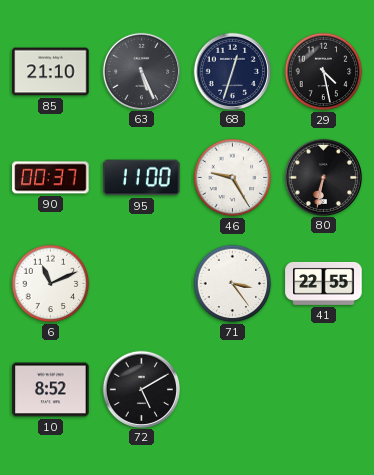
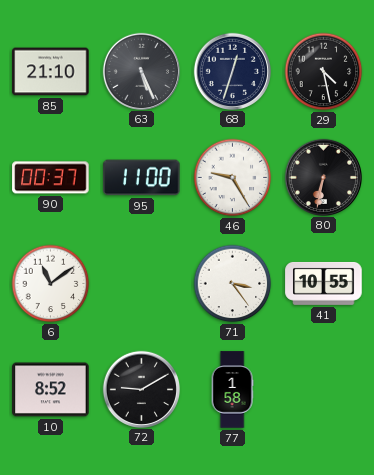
6: 11:11 -> 11:09
41: 22:55 -> 10:55
72: 5:10 -> 9:10
77: none -> 1:58
